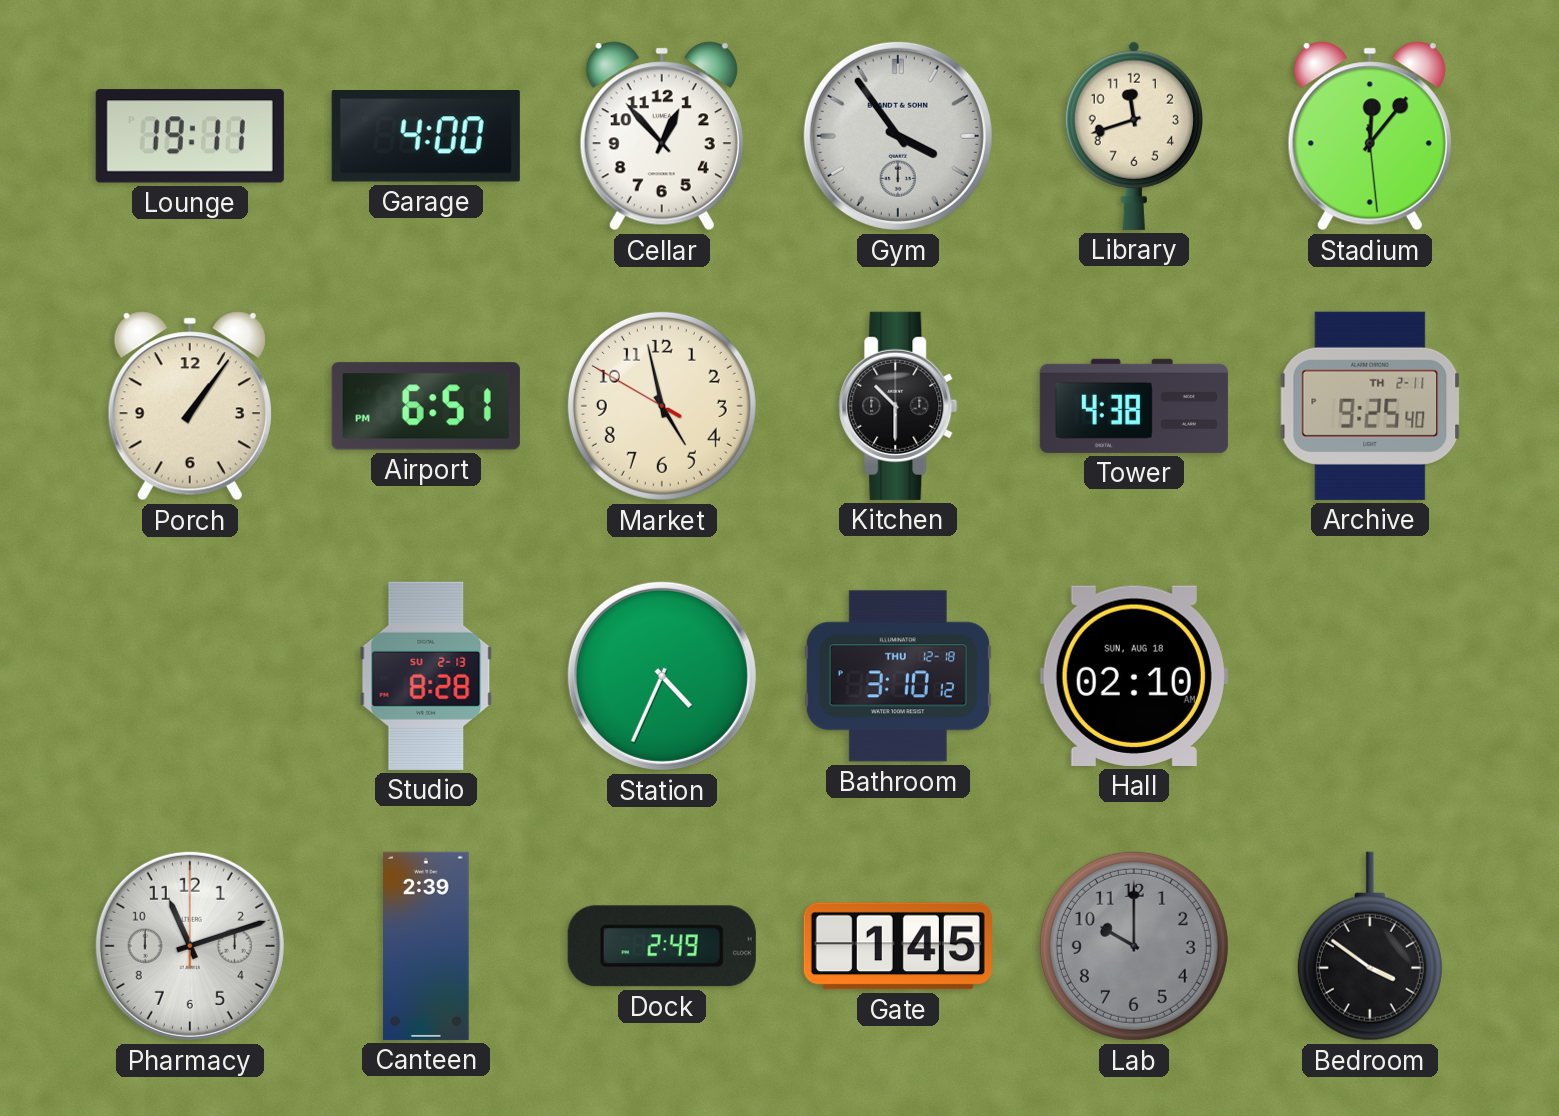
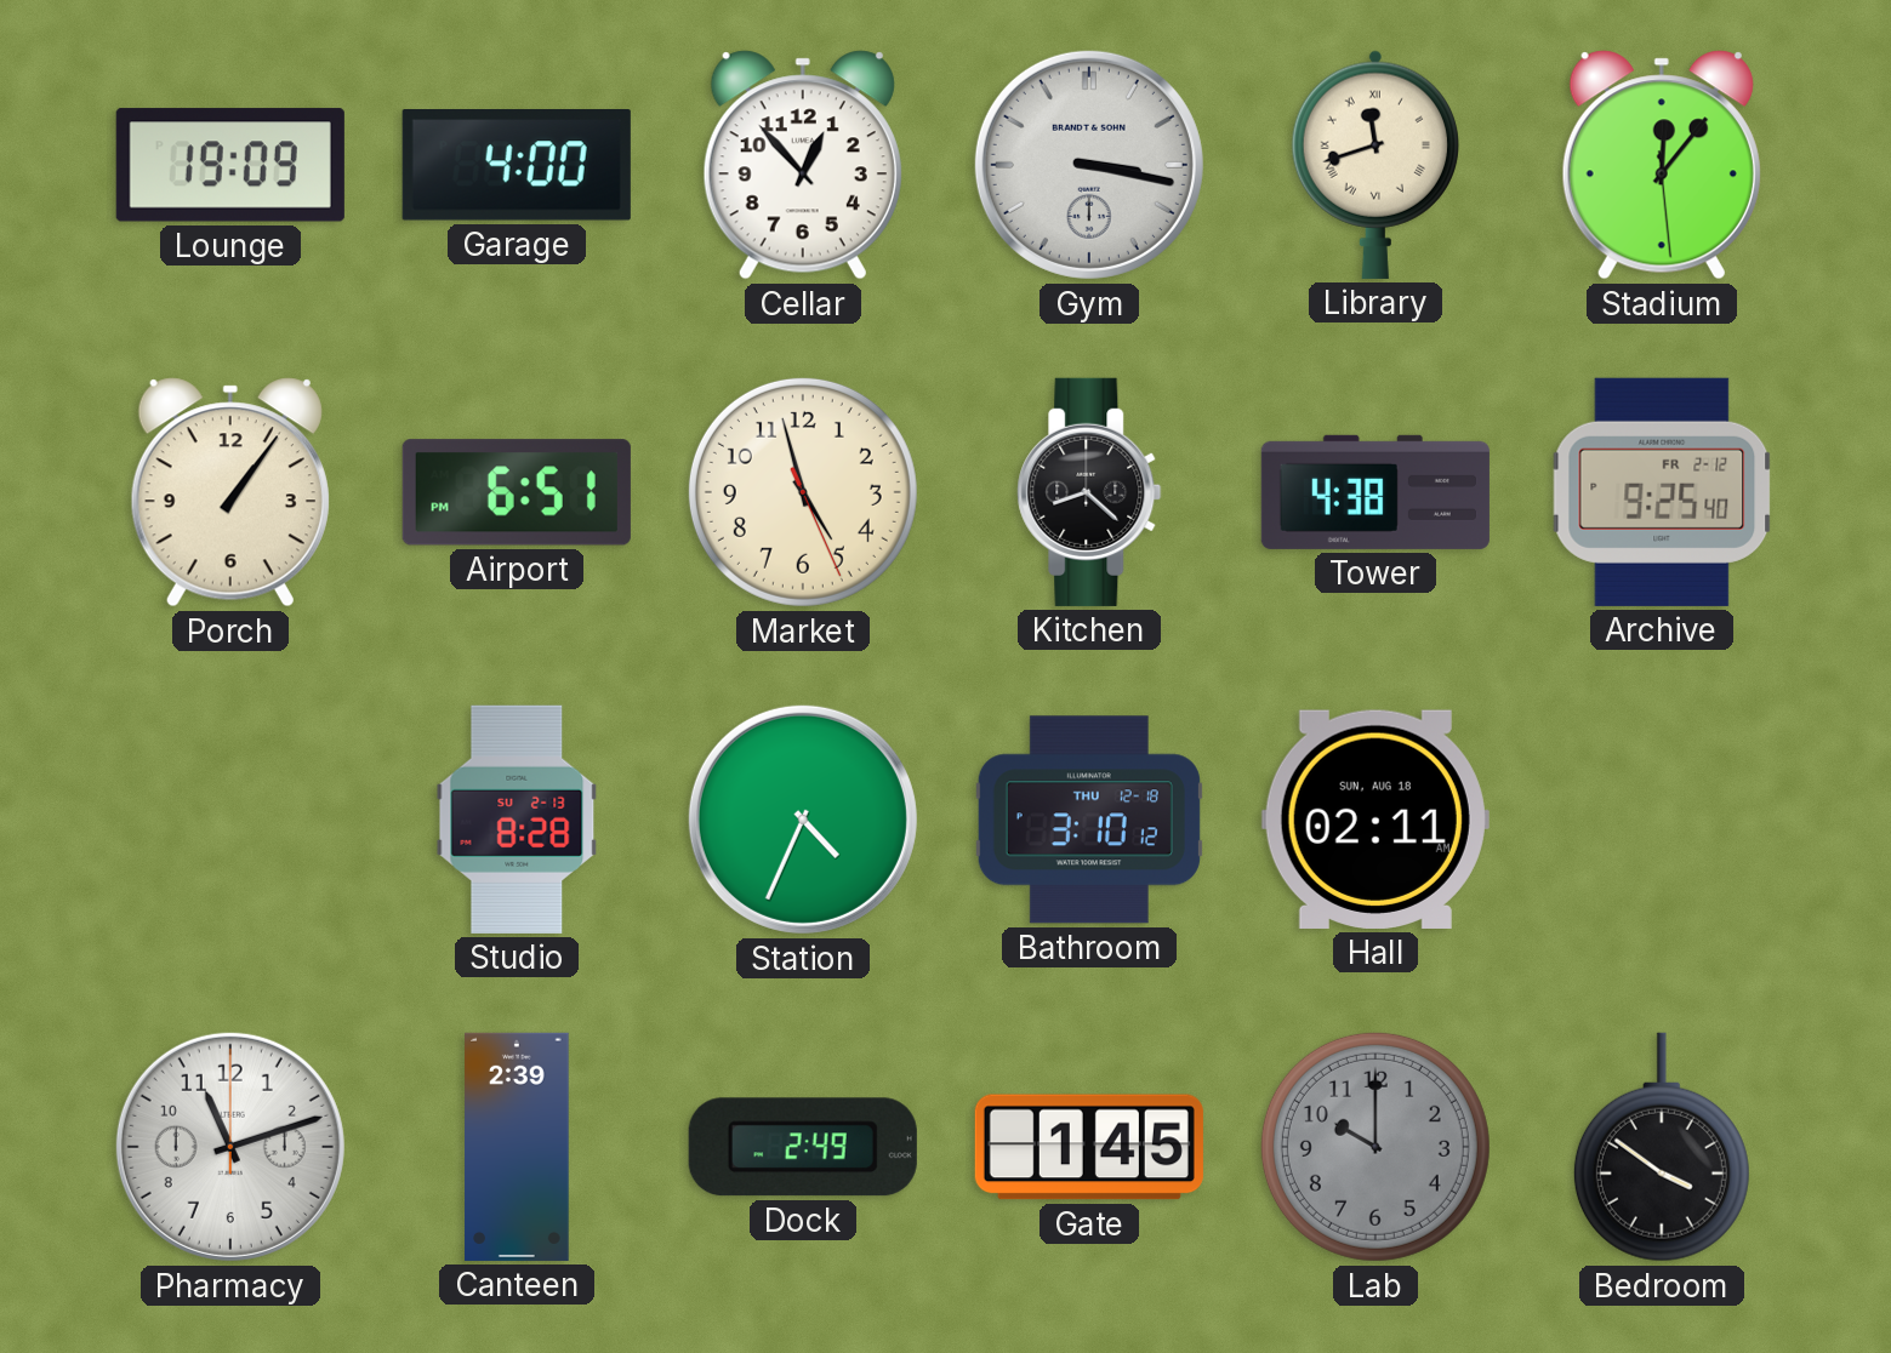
Lounge: 19:11 -> 19:09
Gym: 3:54 -> 3:17
Library numerals: Arabic -> Roman
Market: 4:57:50 -> 4:57:26
Kitchen: 10:30 -> 8:22
Archive date: TH 2-11 -> FR 2-12
Hall: 02:10 -> 02:11
